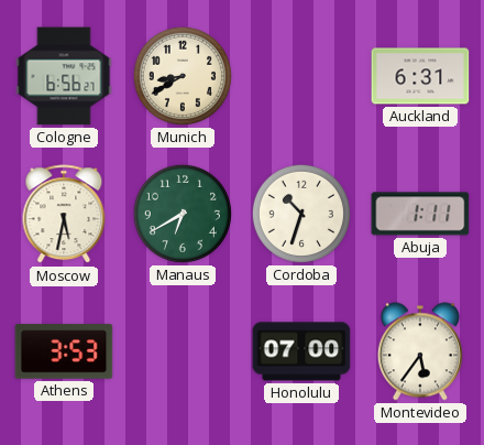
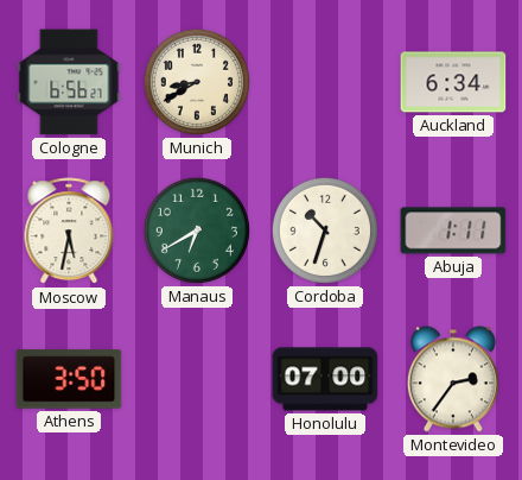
Auckland: 6:31 -> 6:34
Athens: 3:53 -> 3:50
Montevideo: 5:36 -> 2:36
